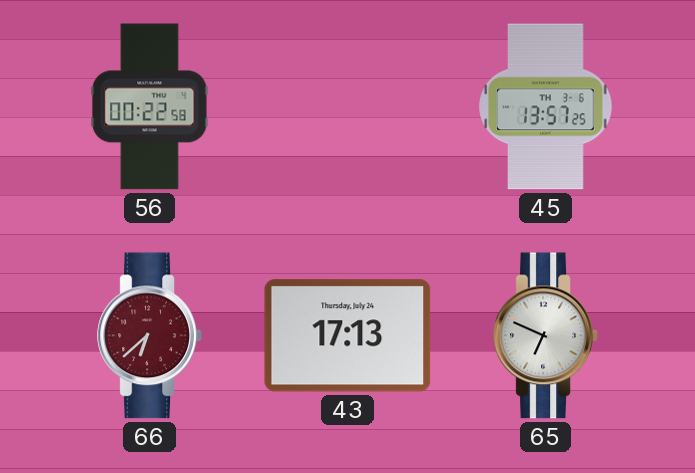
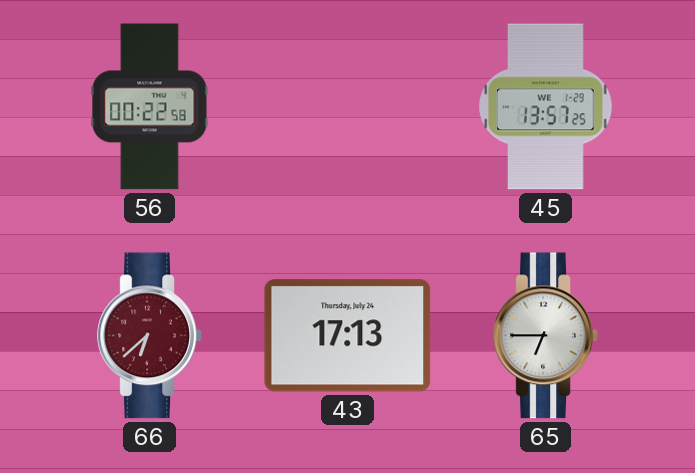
45 date: TH 3-6 -> WE 1-29
65: 6:49 -> 6:45
